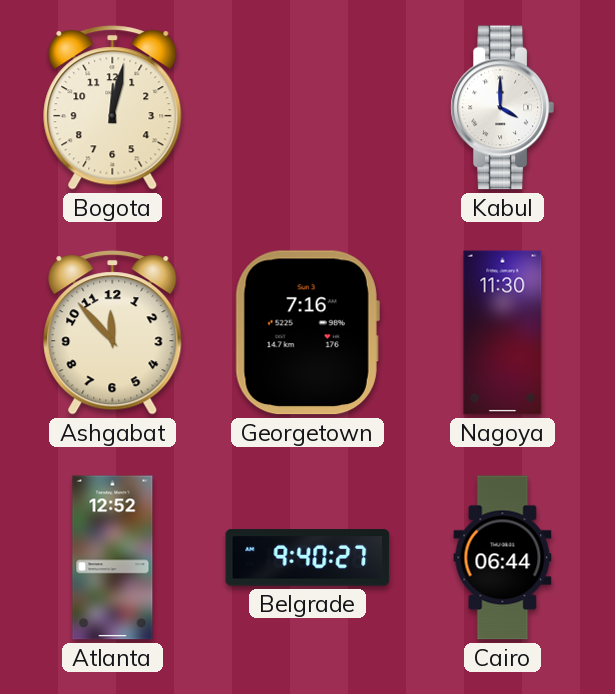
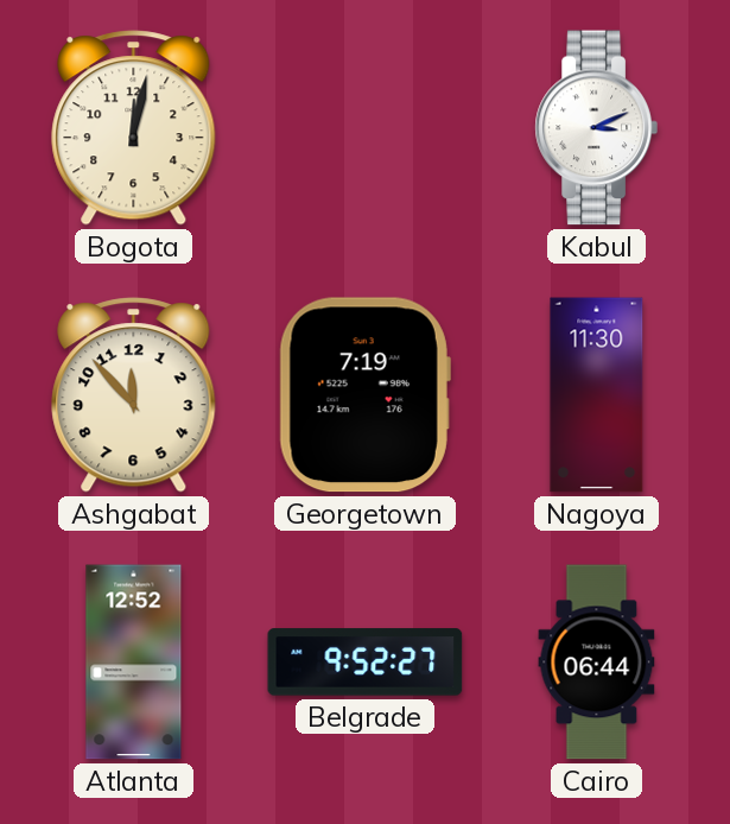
Kabul: 4:00 -> 3:11
Georgetown: 7:16 -> 7:19
Belgrade: 9:40 -> 9:52
